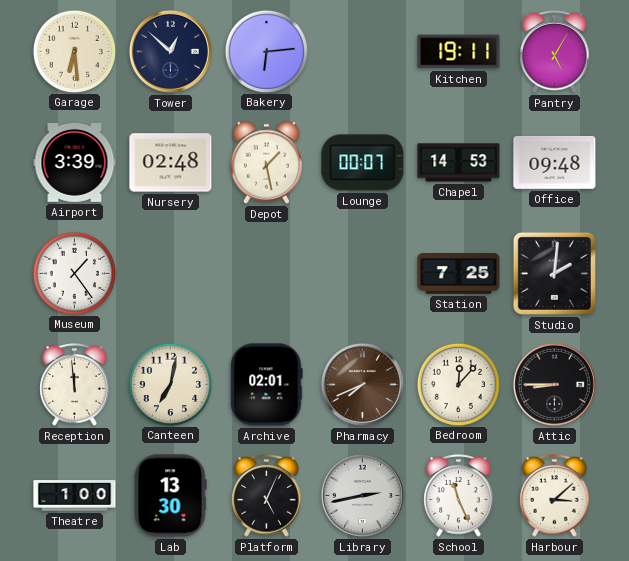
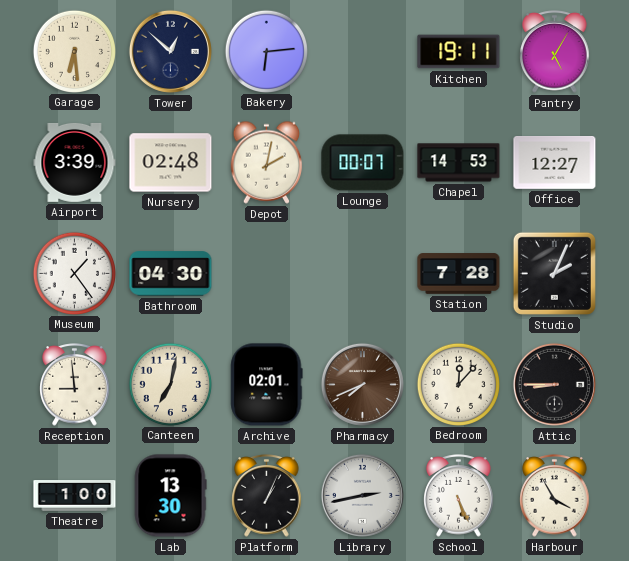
Depot: 1:28 -> 2:02
Office: 09:48 -> 12:27
Bathroom: none -> 04:30
Station: 7:25 -> 7:28
Studio: 2:01 -> 2:04
Reception: 11:59 -> 8:59
Platform: 5:04 -> 1:04
School: 11:26 -> 5:26
Harbour: 3:08 -> 3:55
